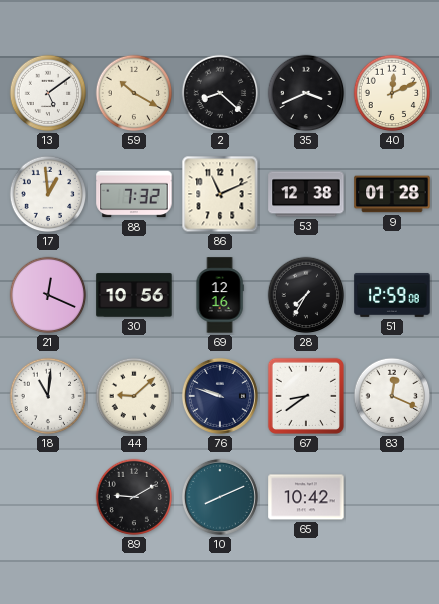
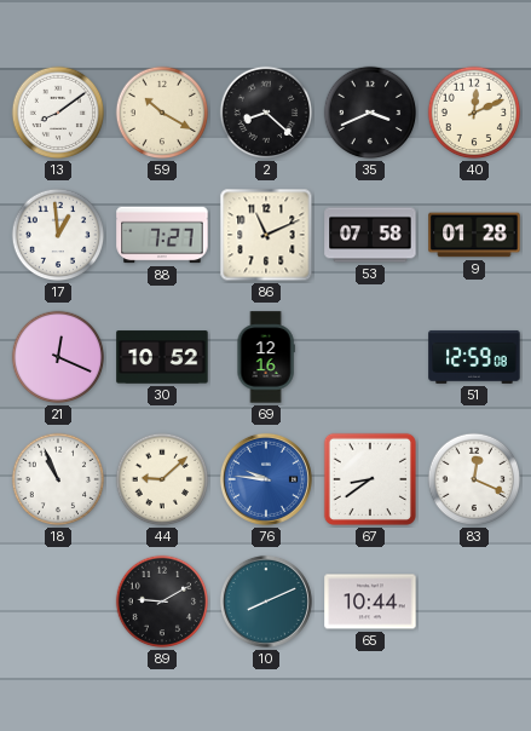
13: 5:09 -> 8:09
88: 7:32 -> 7:27
53: 12:38 -> 07:58
30: 10:56 -> 10:52
28: 7:35 -> none
18: 11:01 -> 10:56
76: 9:48 -> 9:46
76 dial: navy -> blue
65: 10:42 -> 10:44
